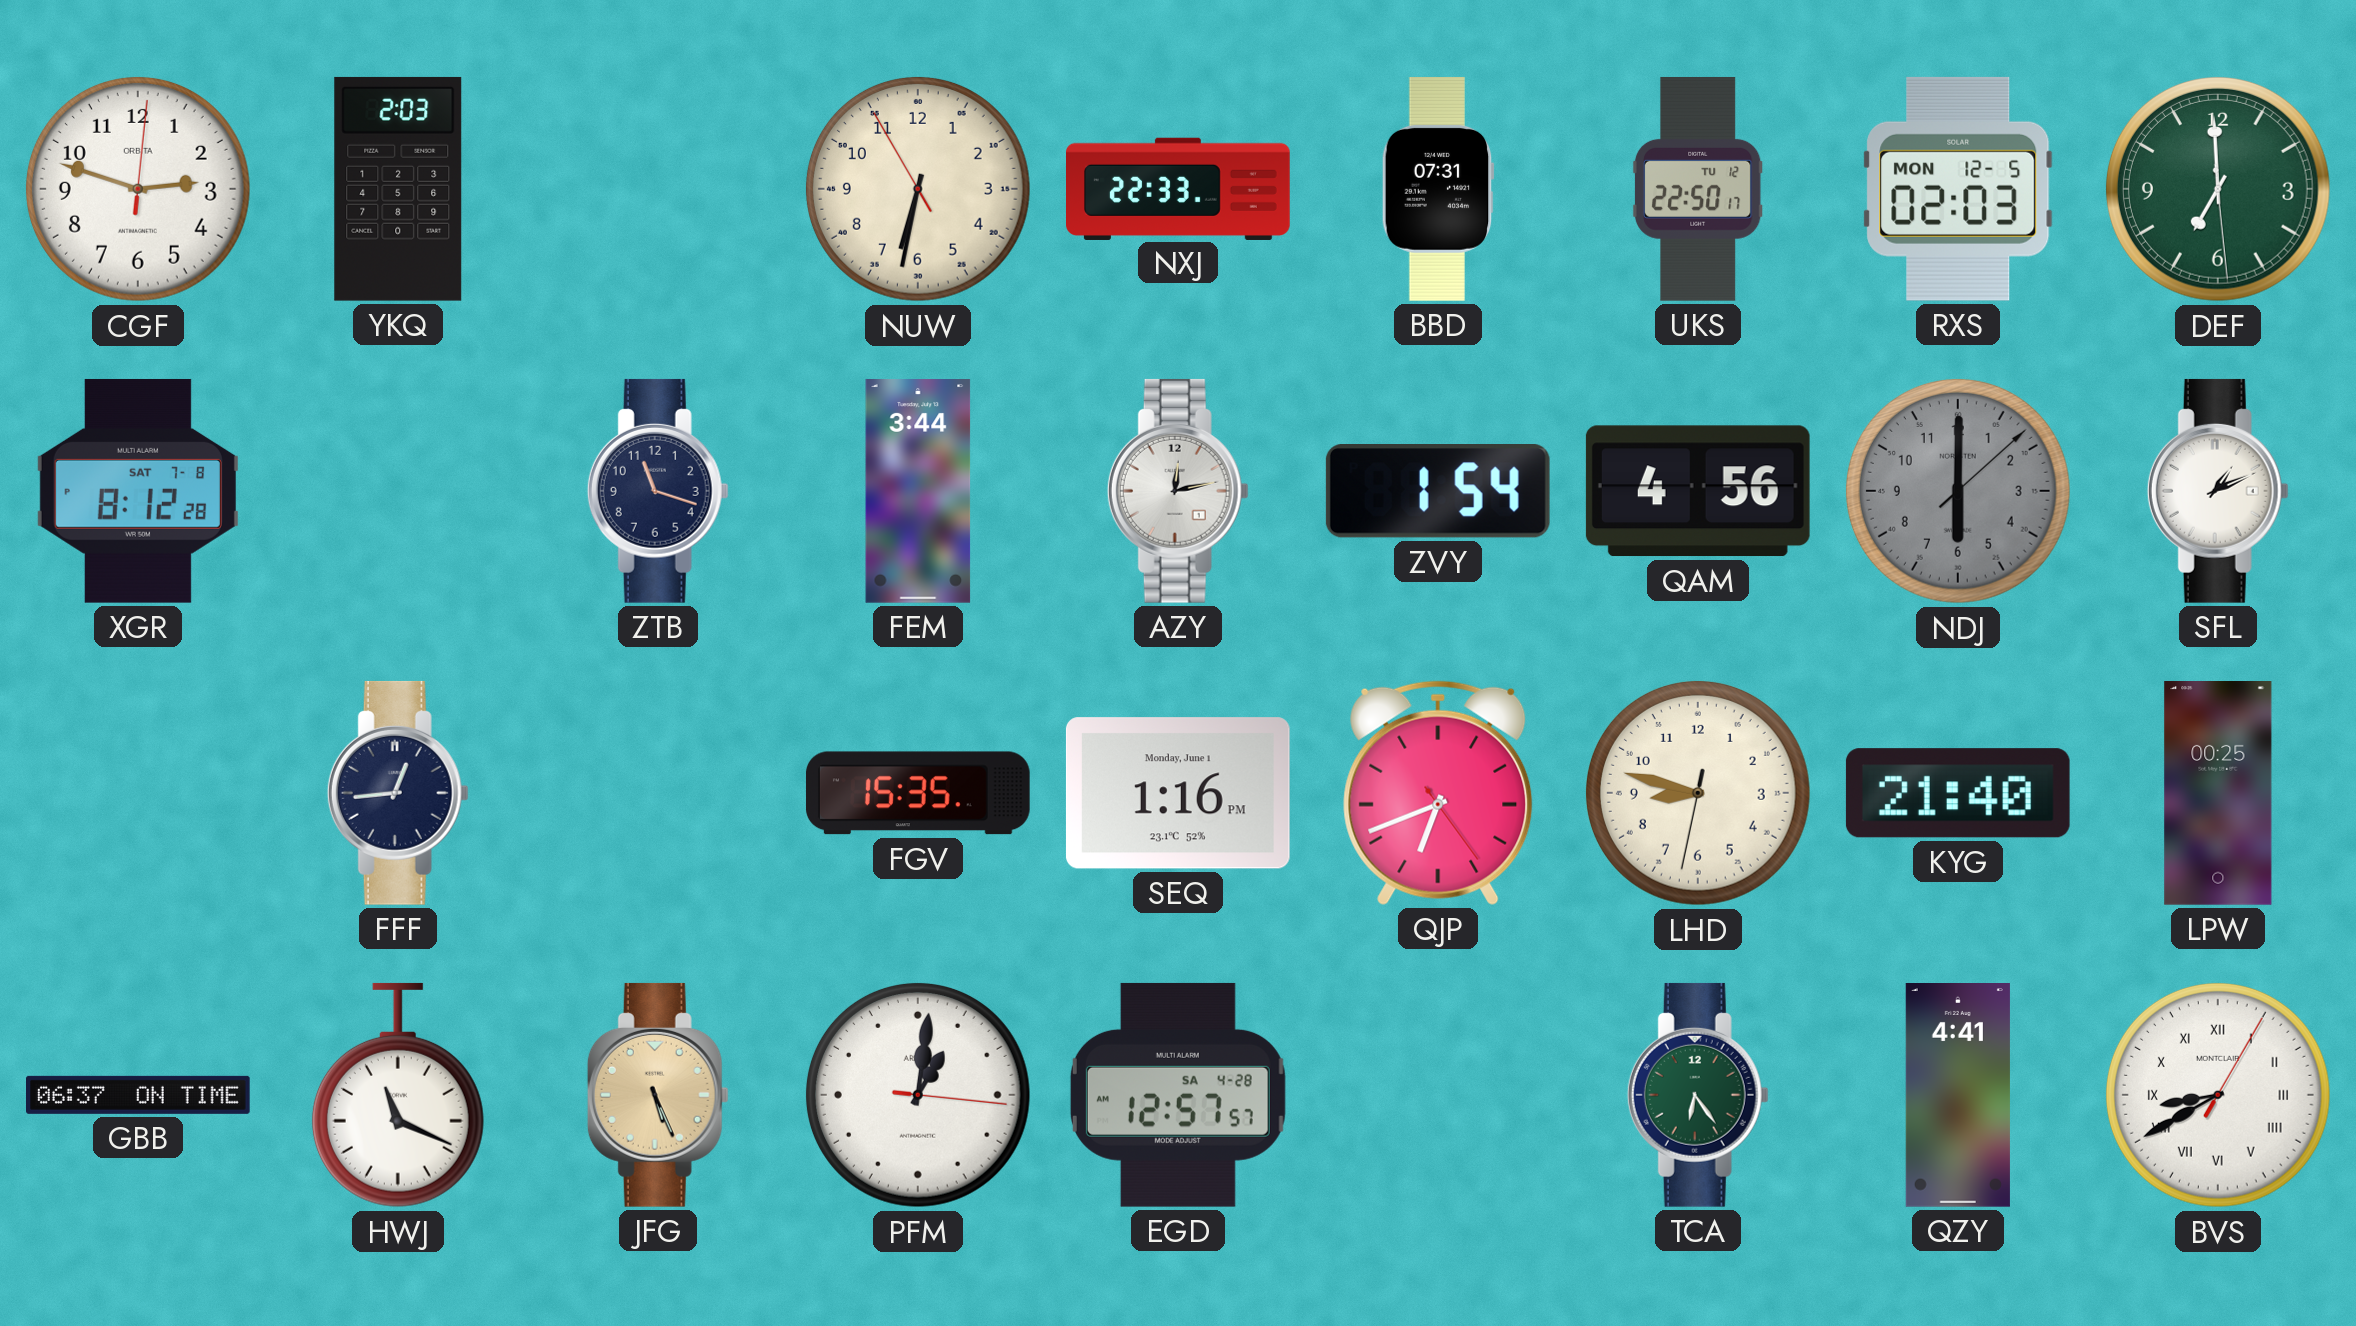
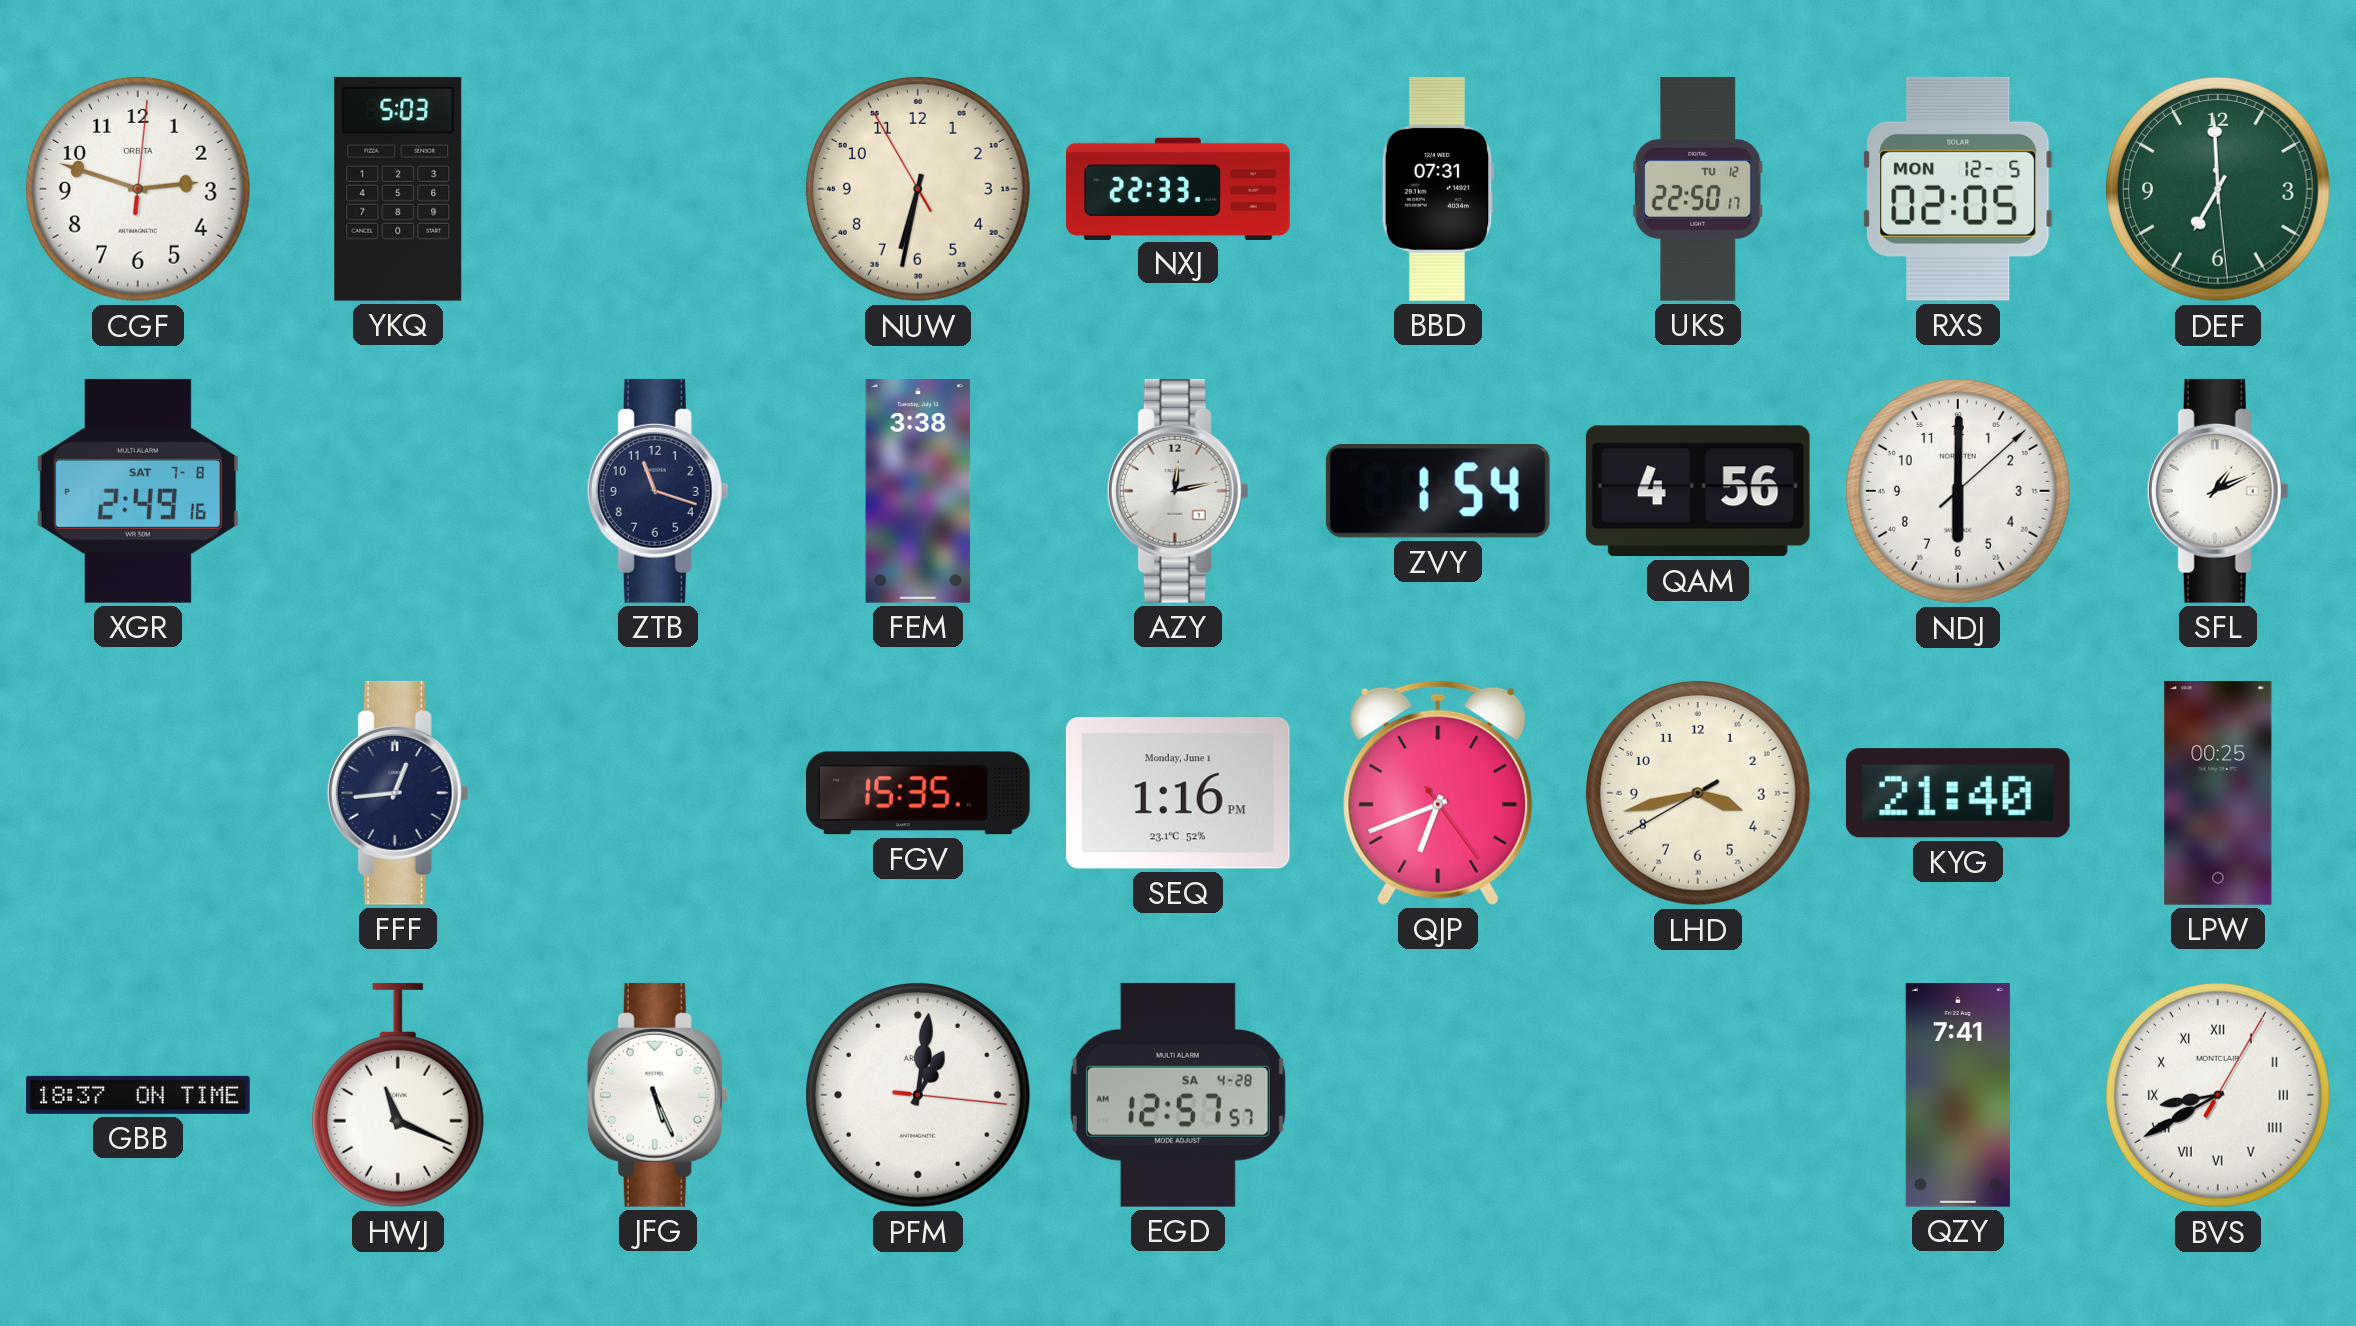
YKQ: 2:03 -> 5:03
RXS: 02:03 -> 02:05
XGR: 8:12 -> 2:49
FEM: 3:44 -> 3:38
NDJ dial: grey -> white
LHD: 8:47 -> 3:42
GBB: 06:37 -> 18:37
JFG dial: champagne -> white
TCA: 6:24 -> none
QZY: 4:41 -> 7:41
